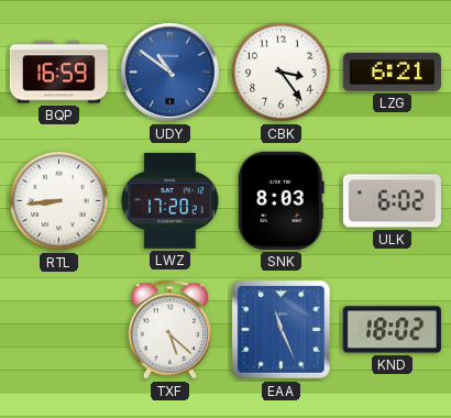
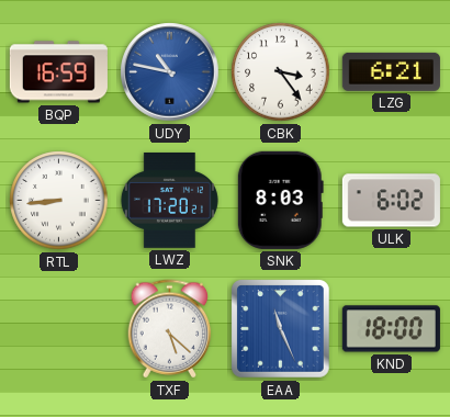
UDY: 10:51 -> 10:47
KND: 18:02 -> 18:00
